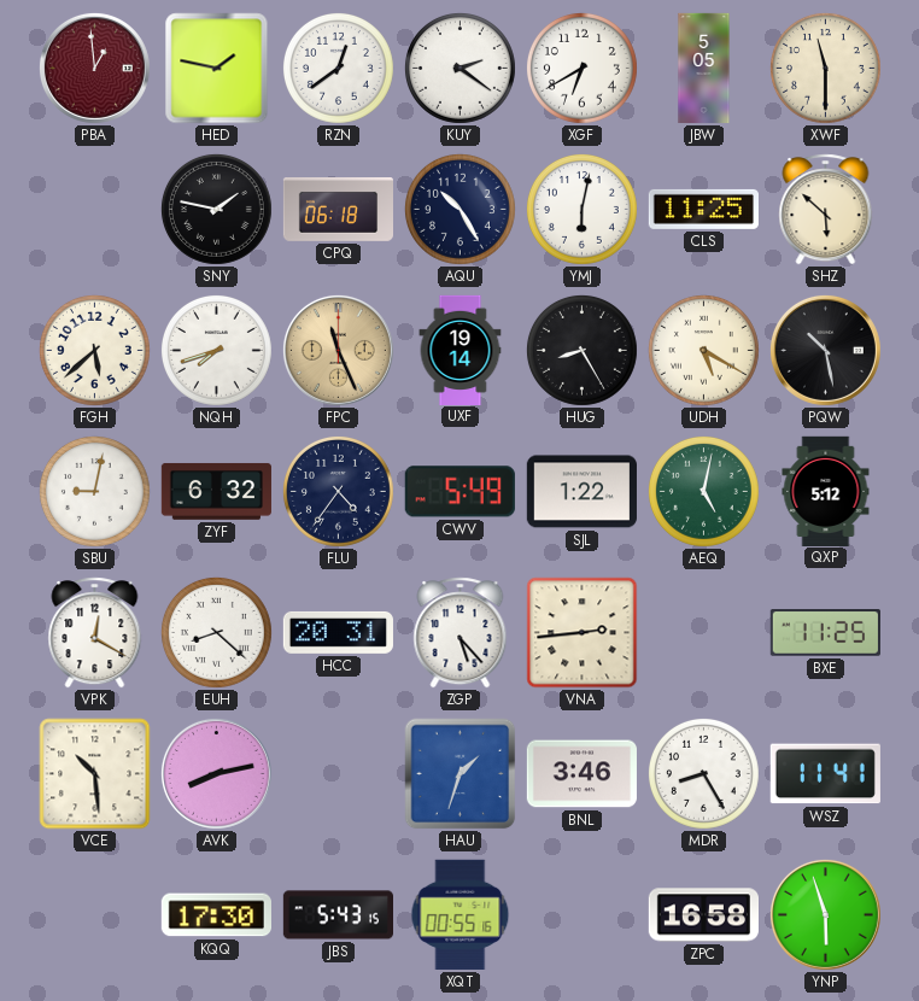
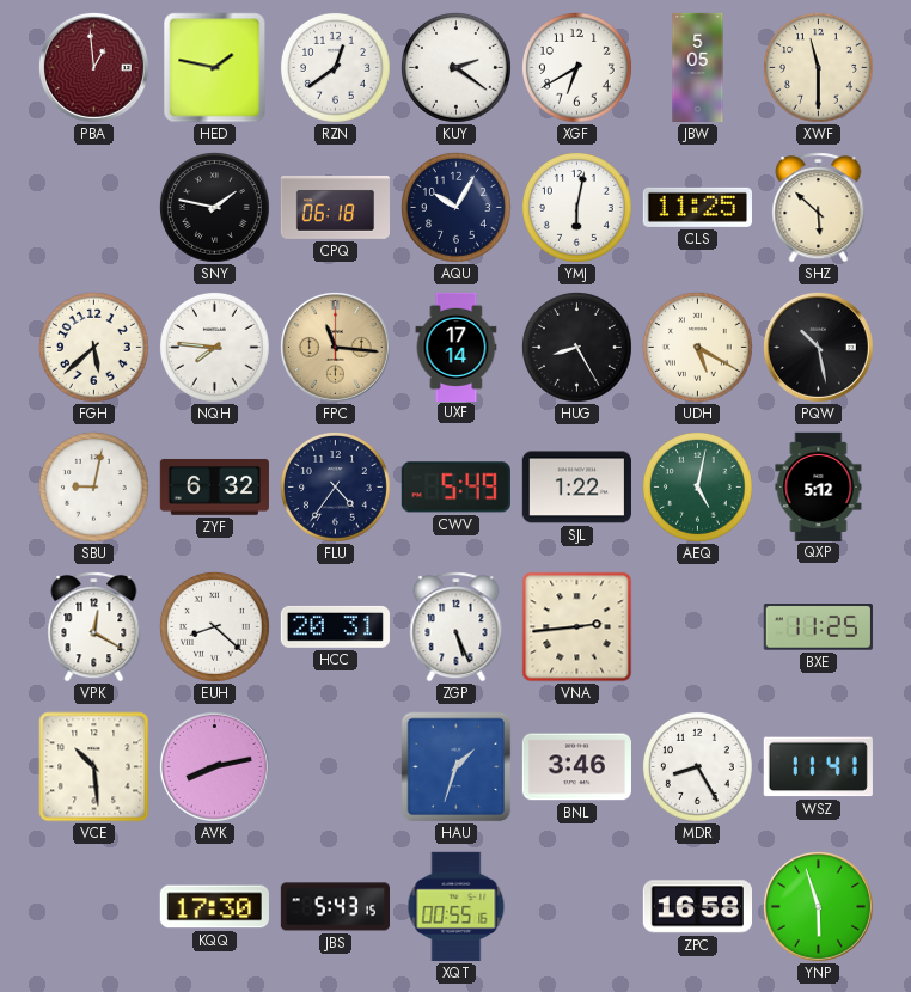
AQU: 10:25 -> 10:05
NQH: 7:42 -> 7:46
FPC: 11:26 -> 11:16
UXF: 19:14 -> 17:14
ZGP: 5:23 -> 5:26
